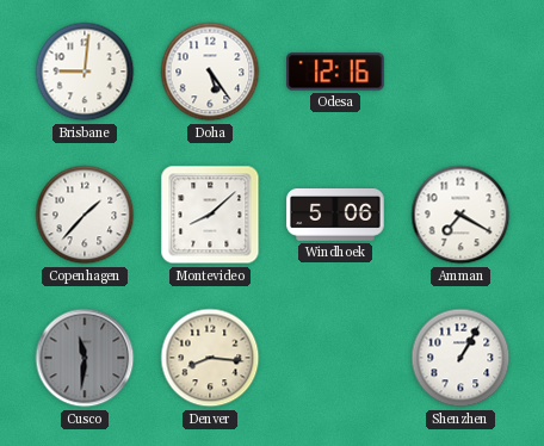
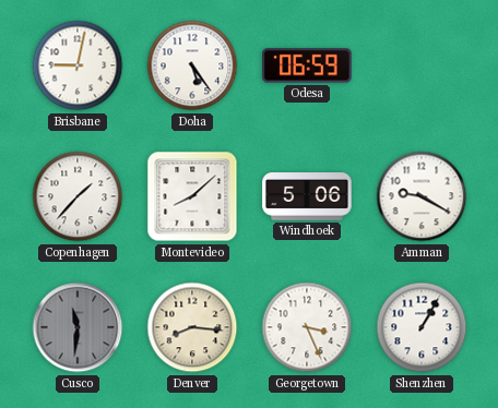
Brisbane: 9:01 -> 9:02
Odesa: 12:16 -> 06:59
Amman: 7:20 -> 9:20
Georgetown: none -> 3:26
